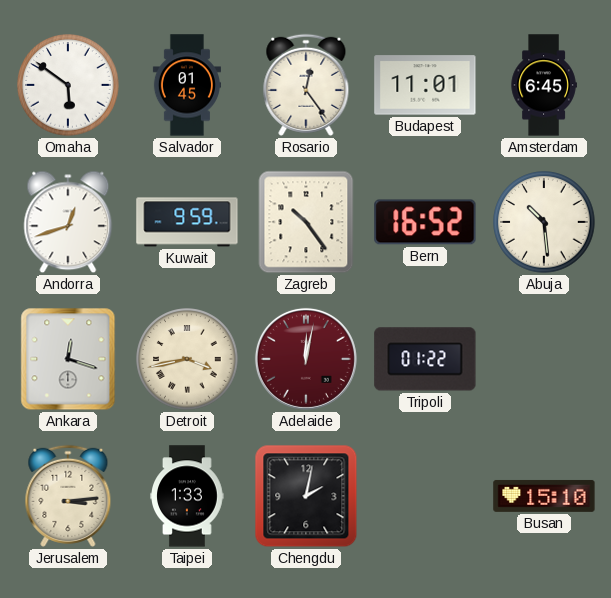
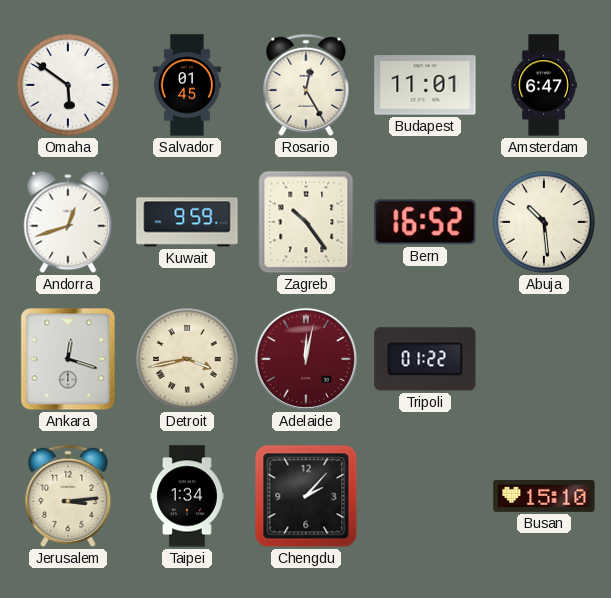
Rosario: 12:24 -> 12:25
Amsterdam: 6:45 -> 6:47
Taipei: 1:33 -> 1:34
Chengdu: 2:02 -> 2:07
